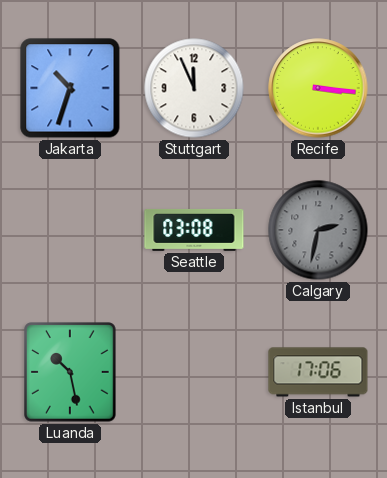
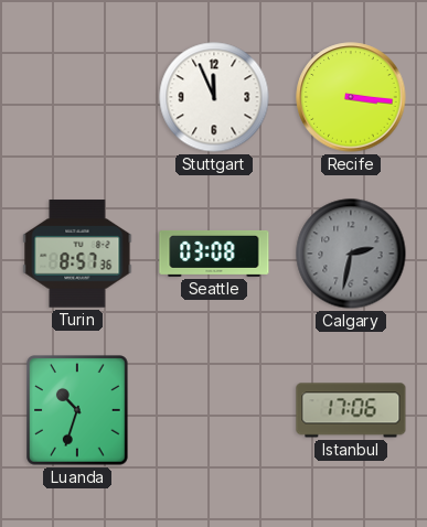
Jakarta: 10:33 -> none
Turin: none -> 8:57
Luanda: 10:28 -> 10:33
